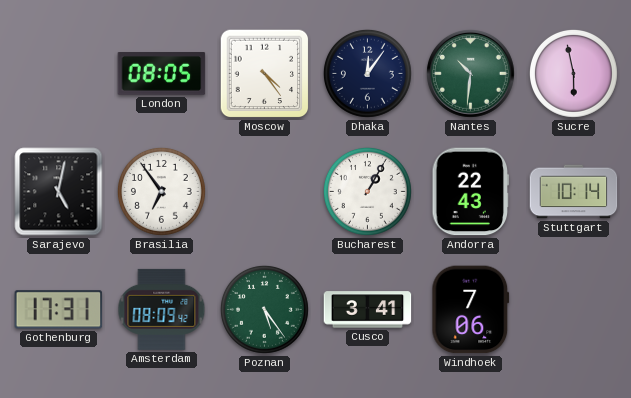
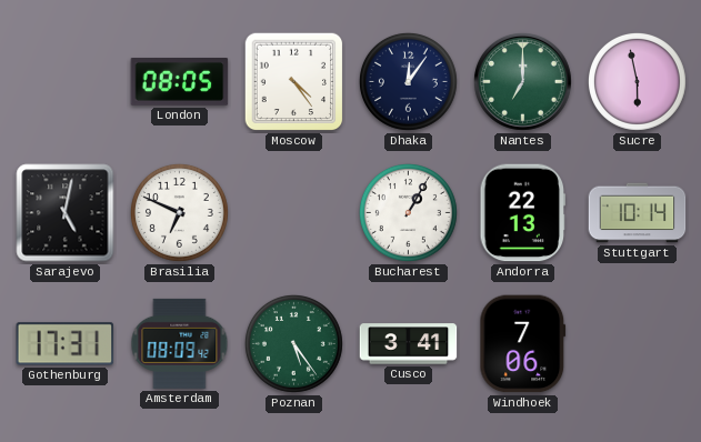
Nantes: 10:31 -> 7:00
Brasilia: 6:54 -> 6:49
Andorra: 22:43 -> 22:13
